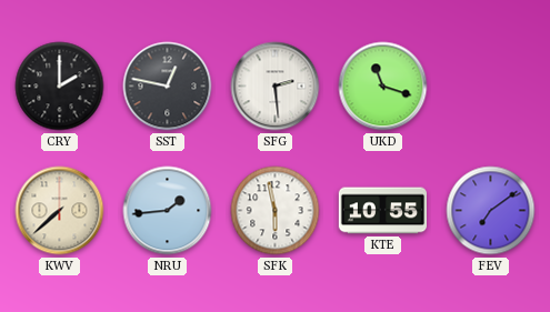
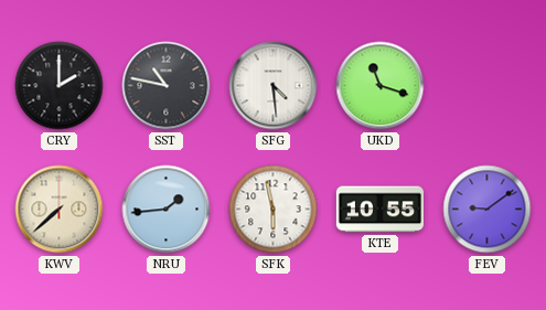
SST: 12:47 -> 10:47
SFG: 2:29 -> 4:29
FEV: 7:09 -> 9:09
